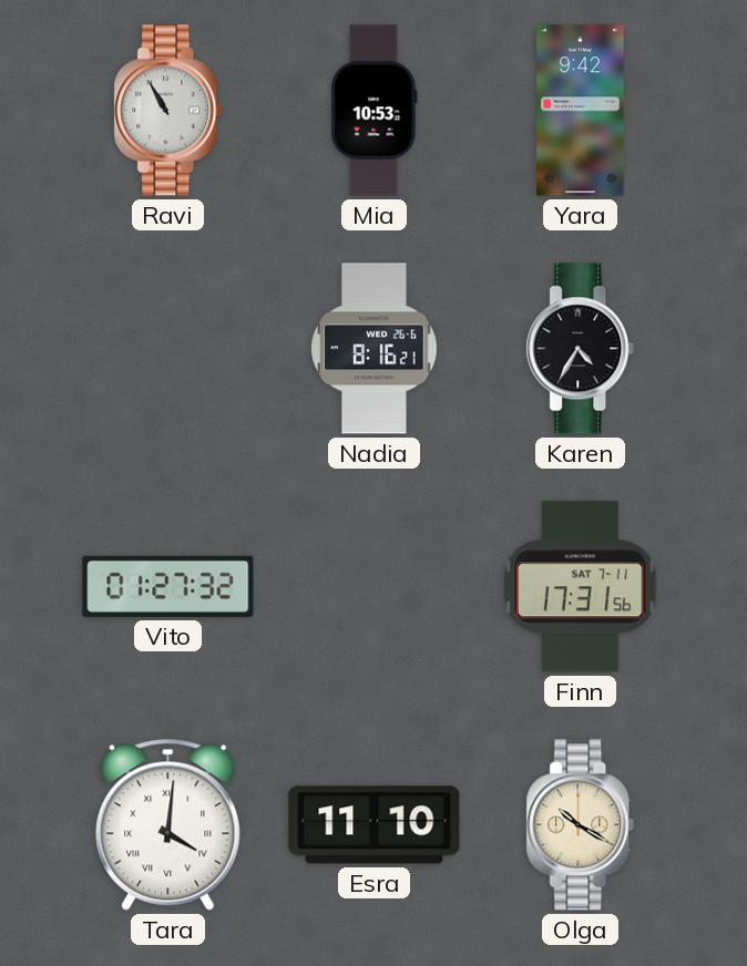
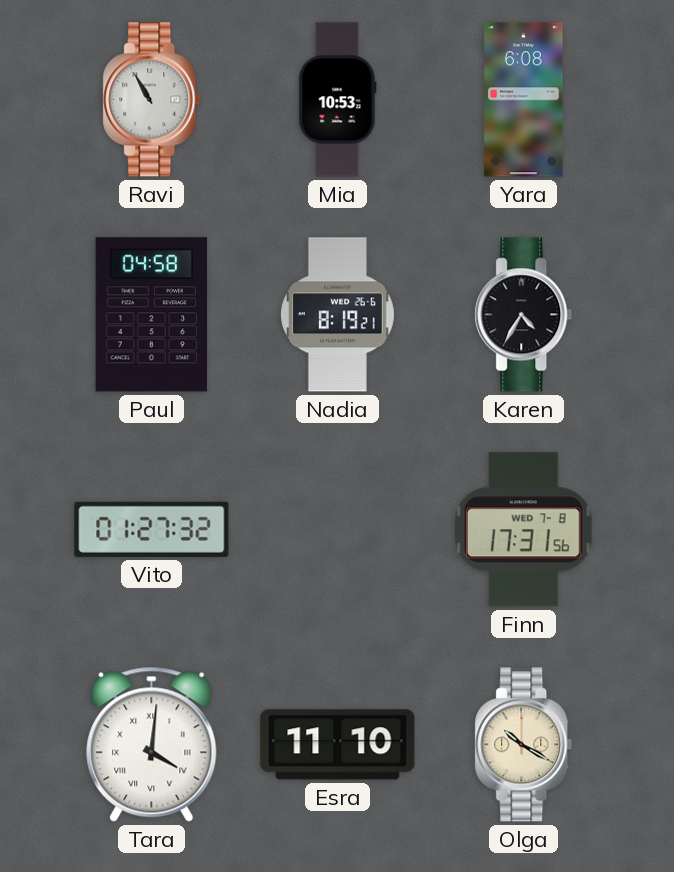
Yara: 9:42 -> 6:08
Paul: none -> 04:58
Nadia: 8:16 -> 8:19
Finn date: SAT 7-11 -> WED 7-8
